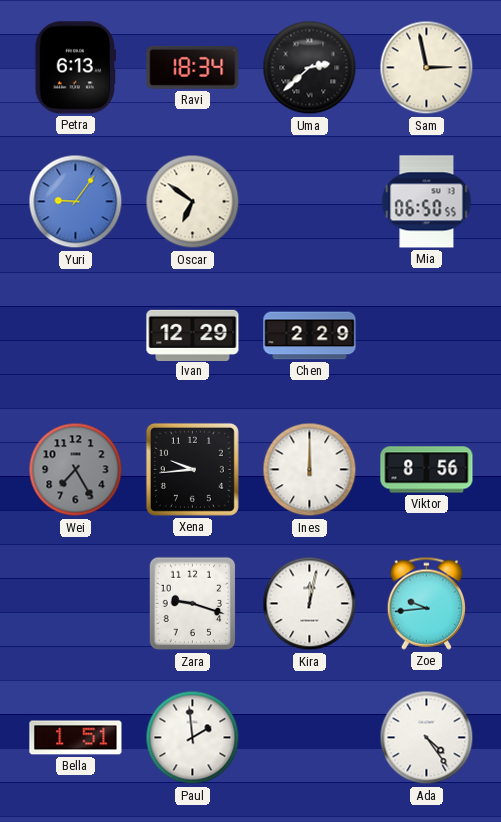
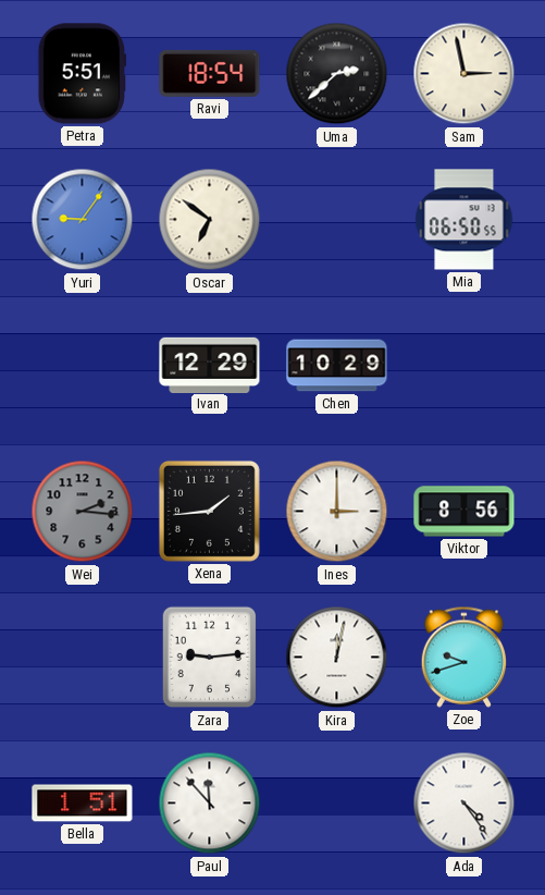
Petra: 6:13 -> 5:51
Ravi: 18:34 -> 18:54
Chen: 2:29 -> 10:29
Wei: 7:25 -> 2:16
Xena: 9:44 -> 1:44
Ines: 12:00 -> 3:00
Zara: 9:18 -> 9:14
Zoe: 9:44 -> 9:42
Paul: 1:59 -> 11:53
